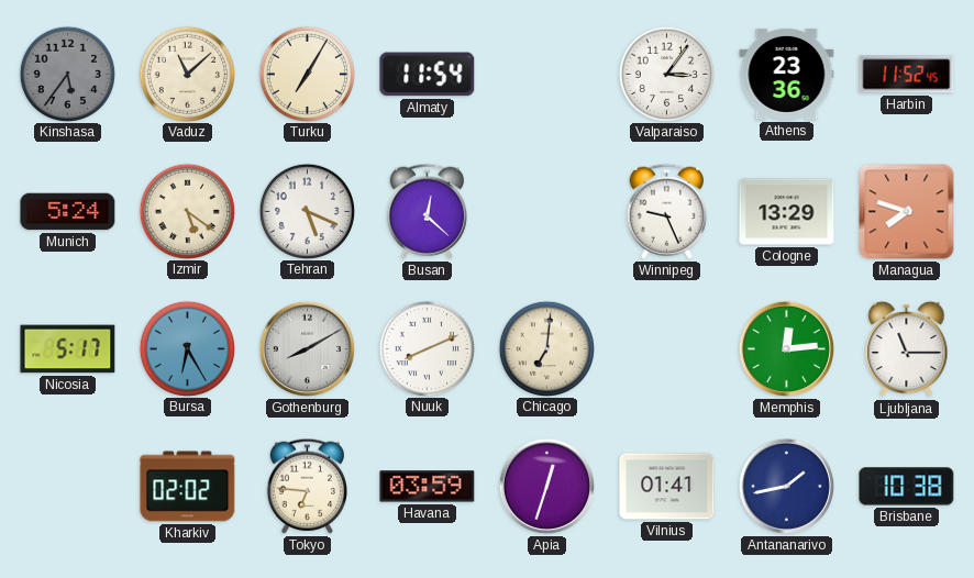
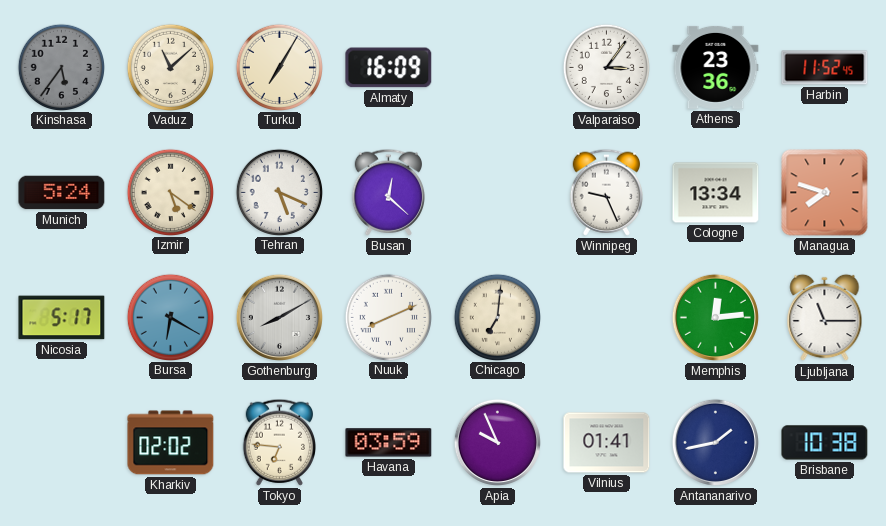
Almaty: 11:54 -> 16:09
Cologne: 13:29 -> 13:34
Bursa: 6:25 -> 6:20
Apia: 12:33 -> 9:56
